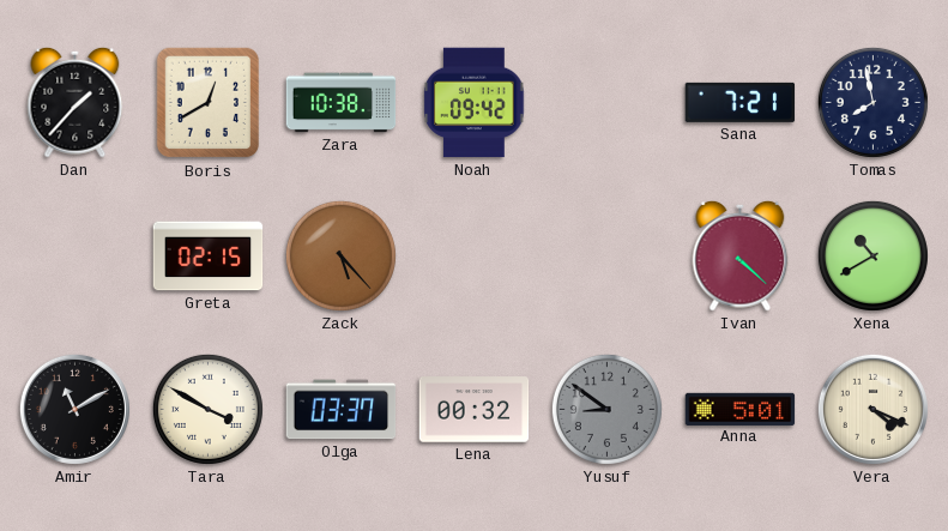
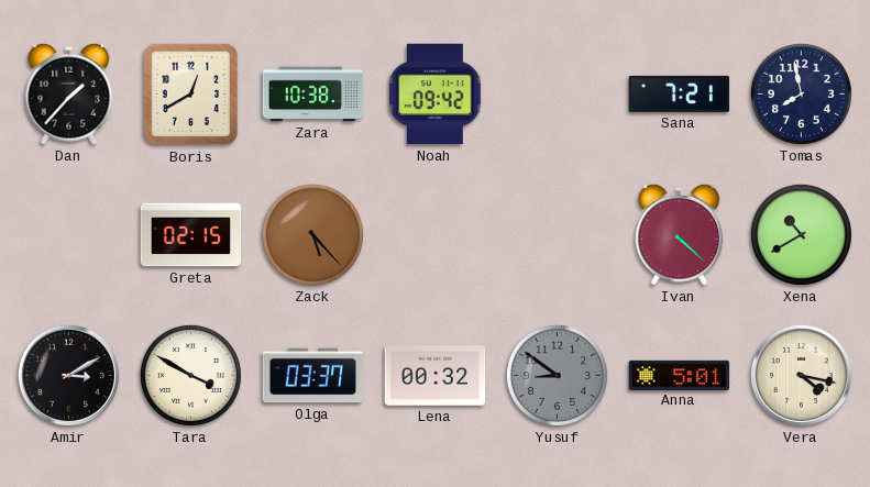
Amir: 11:10 -> 3:10
Vera: 4:19 -> 4:17
